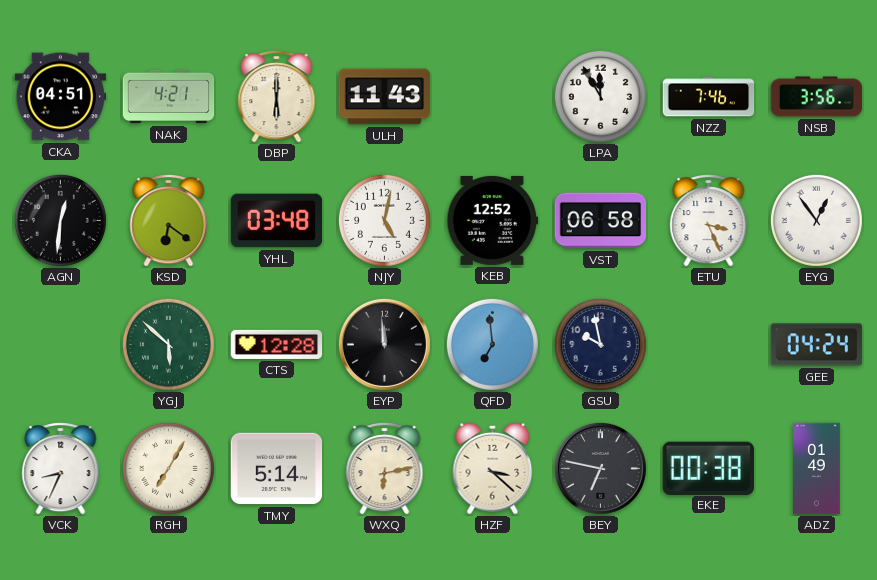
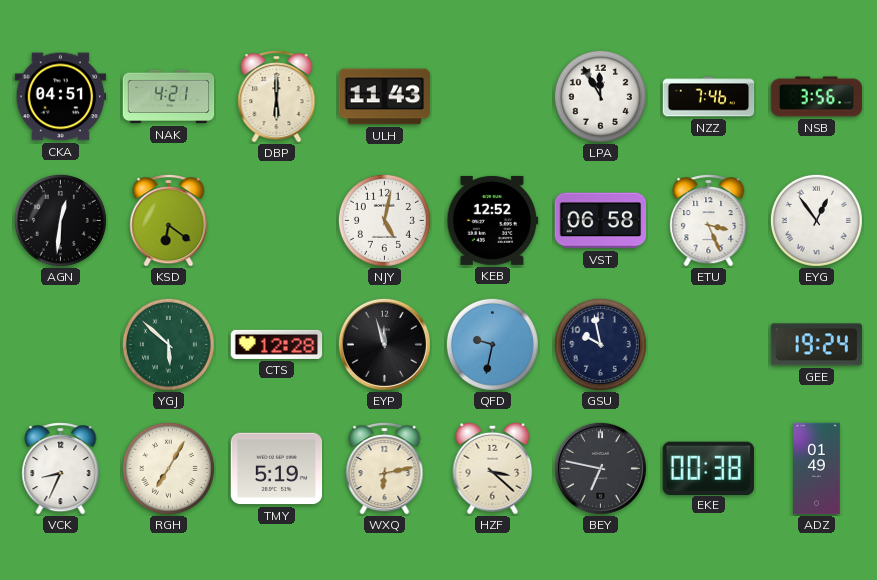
YHL: 03:48 -> none
EYP: 11:59 -> 11:57
QFD: 6:59 -> 9:32
GEE: 04:24 -> 19:24
TMY: 5:14 -> 5:19
